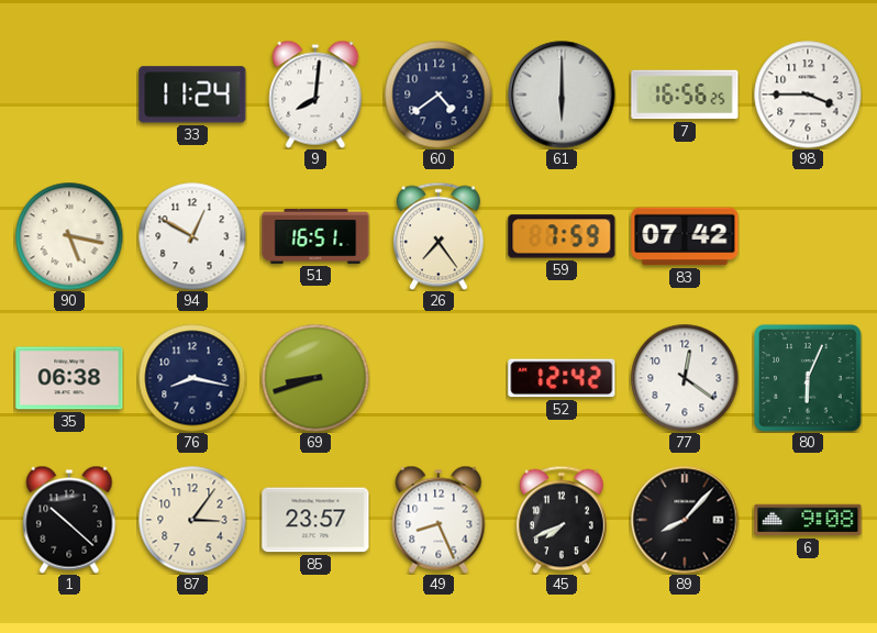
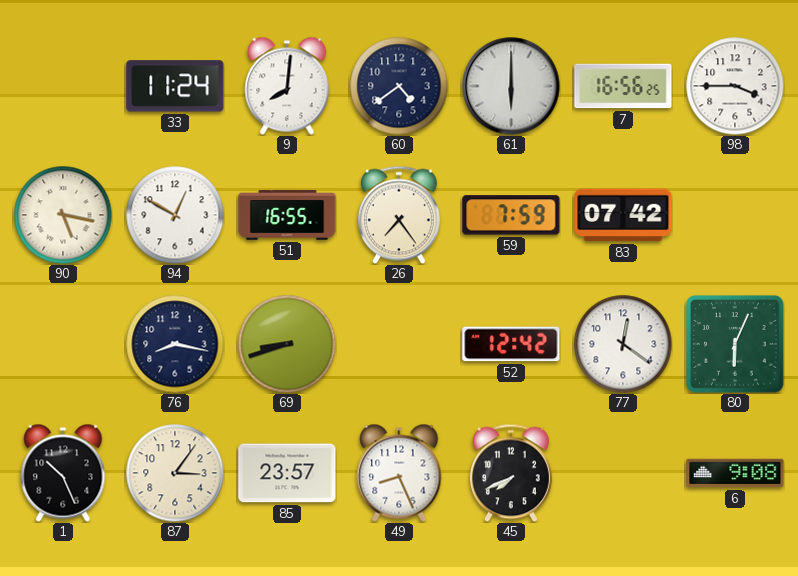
51: 16:51 -> 16:55
35: 06:38 -> none
1: 10:22 -> 10:26
89: 8:07 -> none
